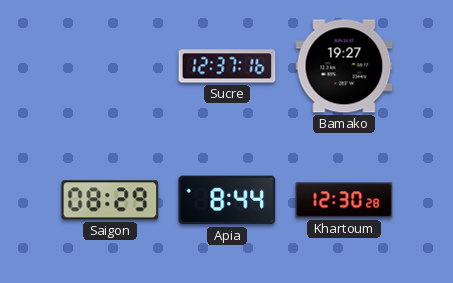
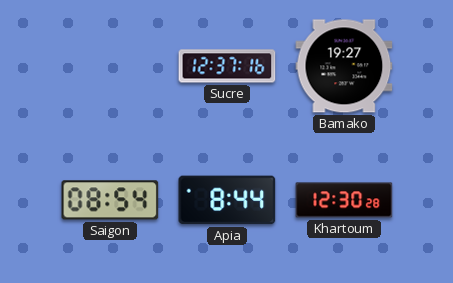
Saigon: 08:29 -> 08:54
